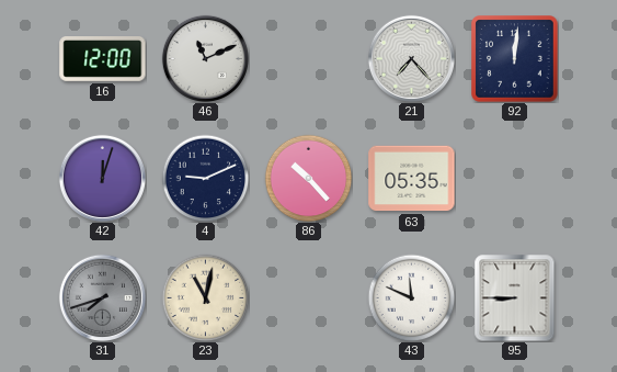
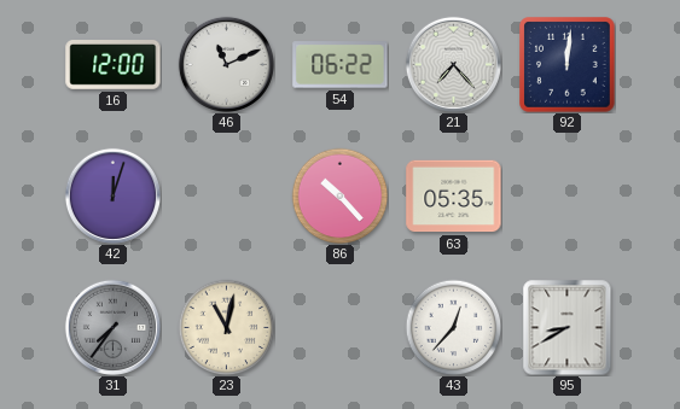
54: none -> 06:22
4: 9:11 -> none
31: 7:42 -> 7:36
43: 11:49 -> 12:37
95: 8:45 -> 8:40
